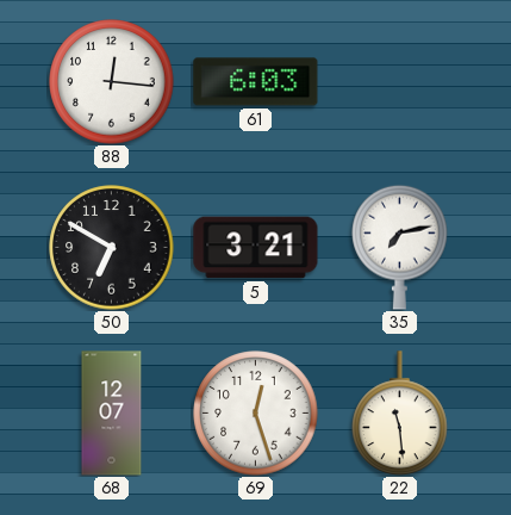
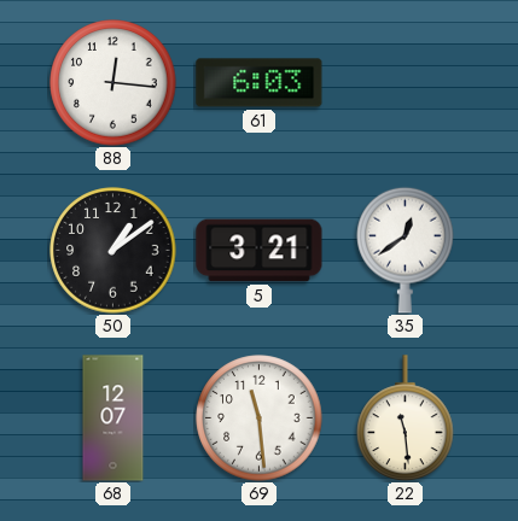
50: 6:50 -> 1:09
35: 7:13 -> 12:39
69: 12:27 -> 11:29
